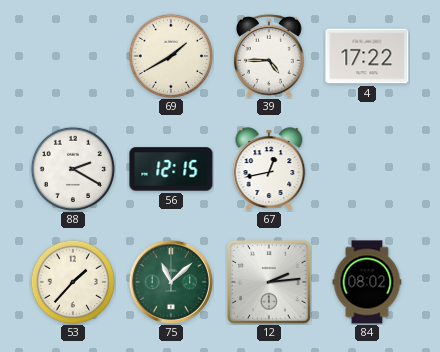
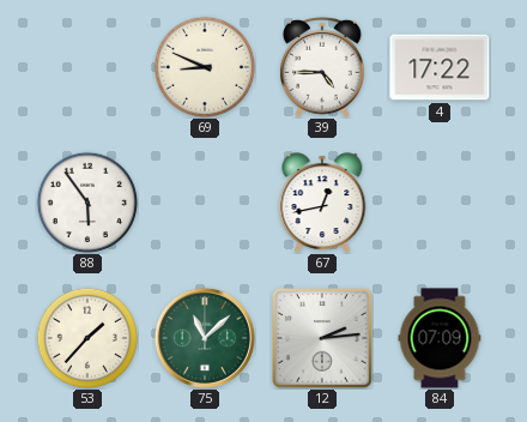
69: 1:40 -> 8:49
88: 2:20 -> 5:54
56: 12:15 -> none
84: 08:02 -> 07:09
